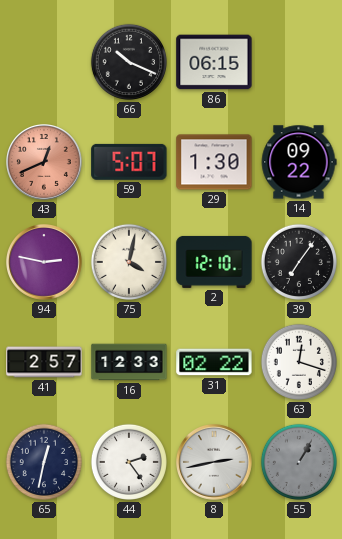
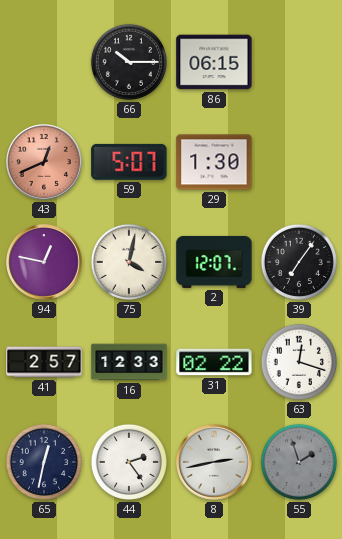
66: 10:19 -> 10:15
14: 09:22 -> none
94: 2:47 -> 12:47
2: 12:10 -> 12:07
55: 1:05 -> 1:57
